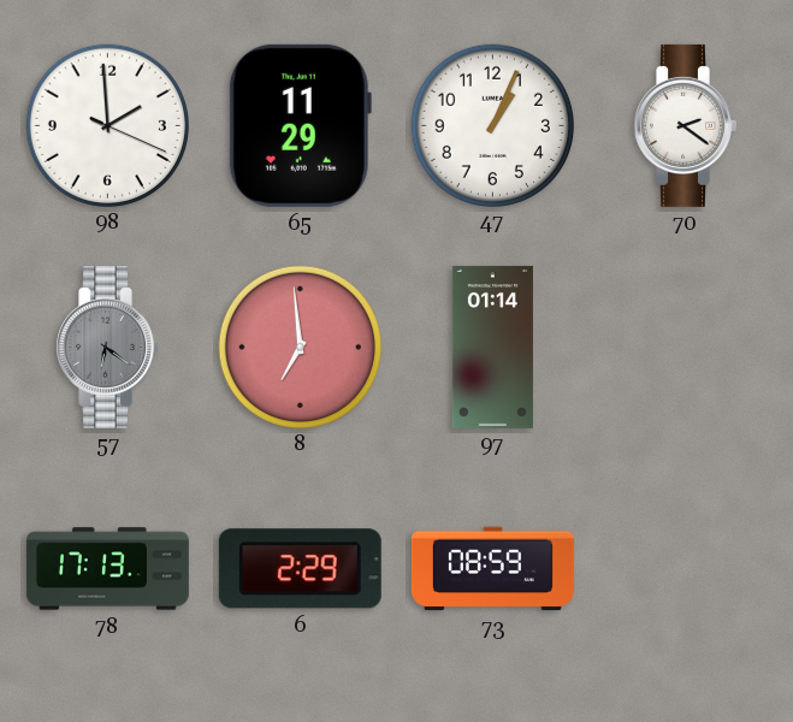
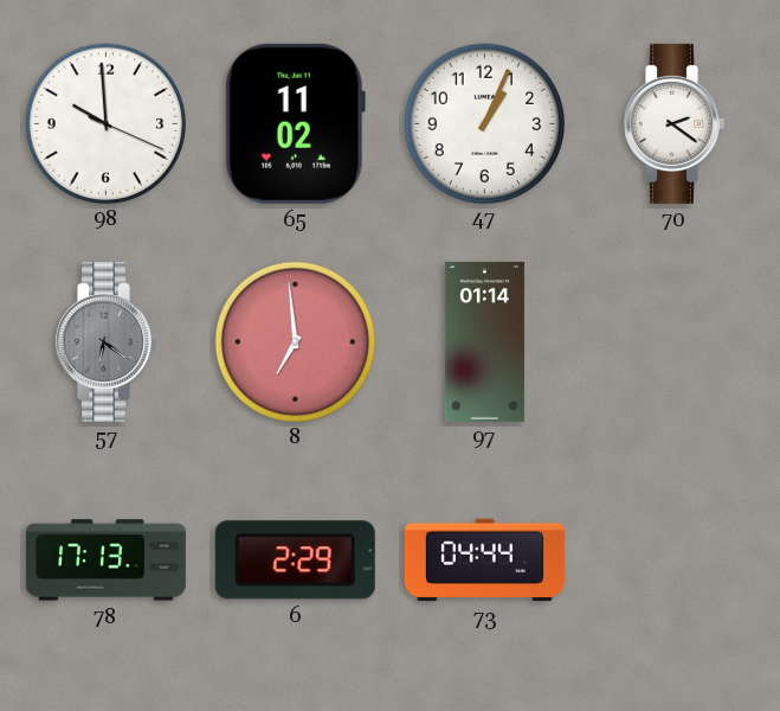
98: 1:59 -> 9:59
65: 11:29 -> 11:02
73: 08:59 -> 04:44
